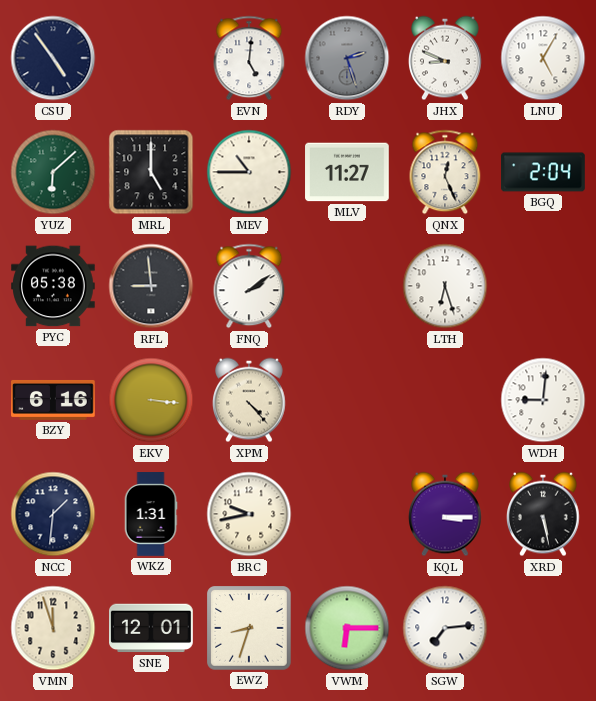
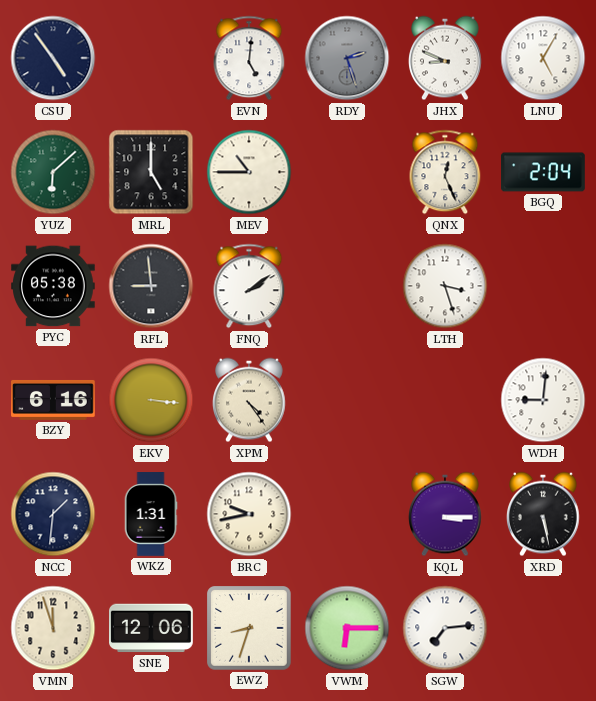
MLV: 11:27 -> none
LTH: 6:27 -> 3:27
XPM: 4:23 -> 4:24
SNE: 12:01 -> 12:06
